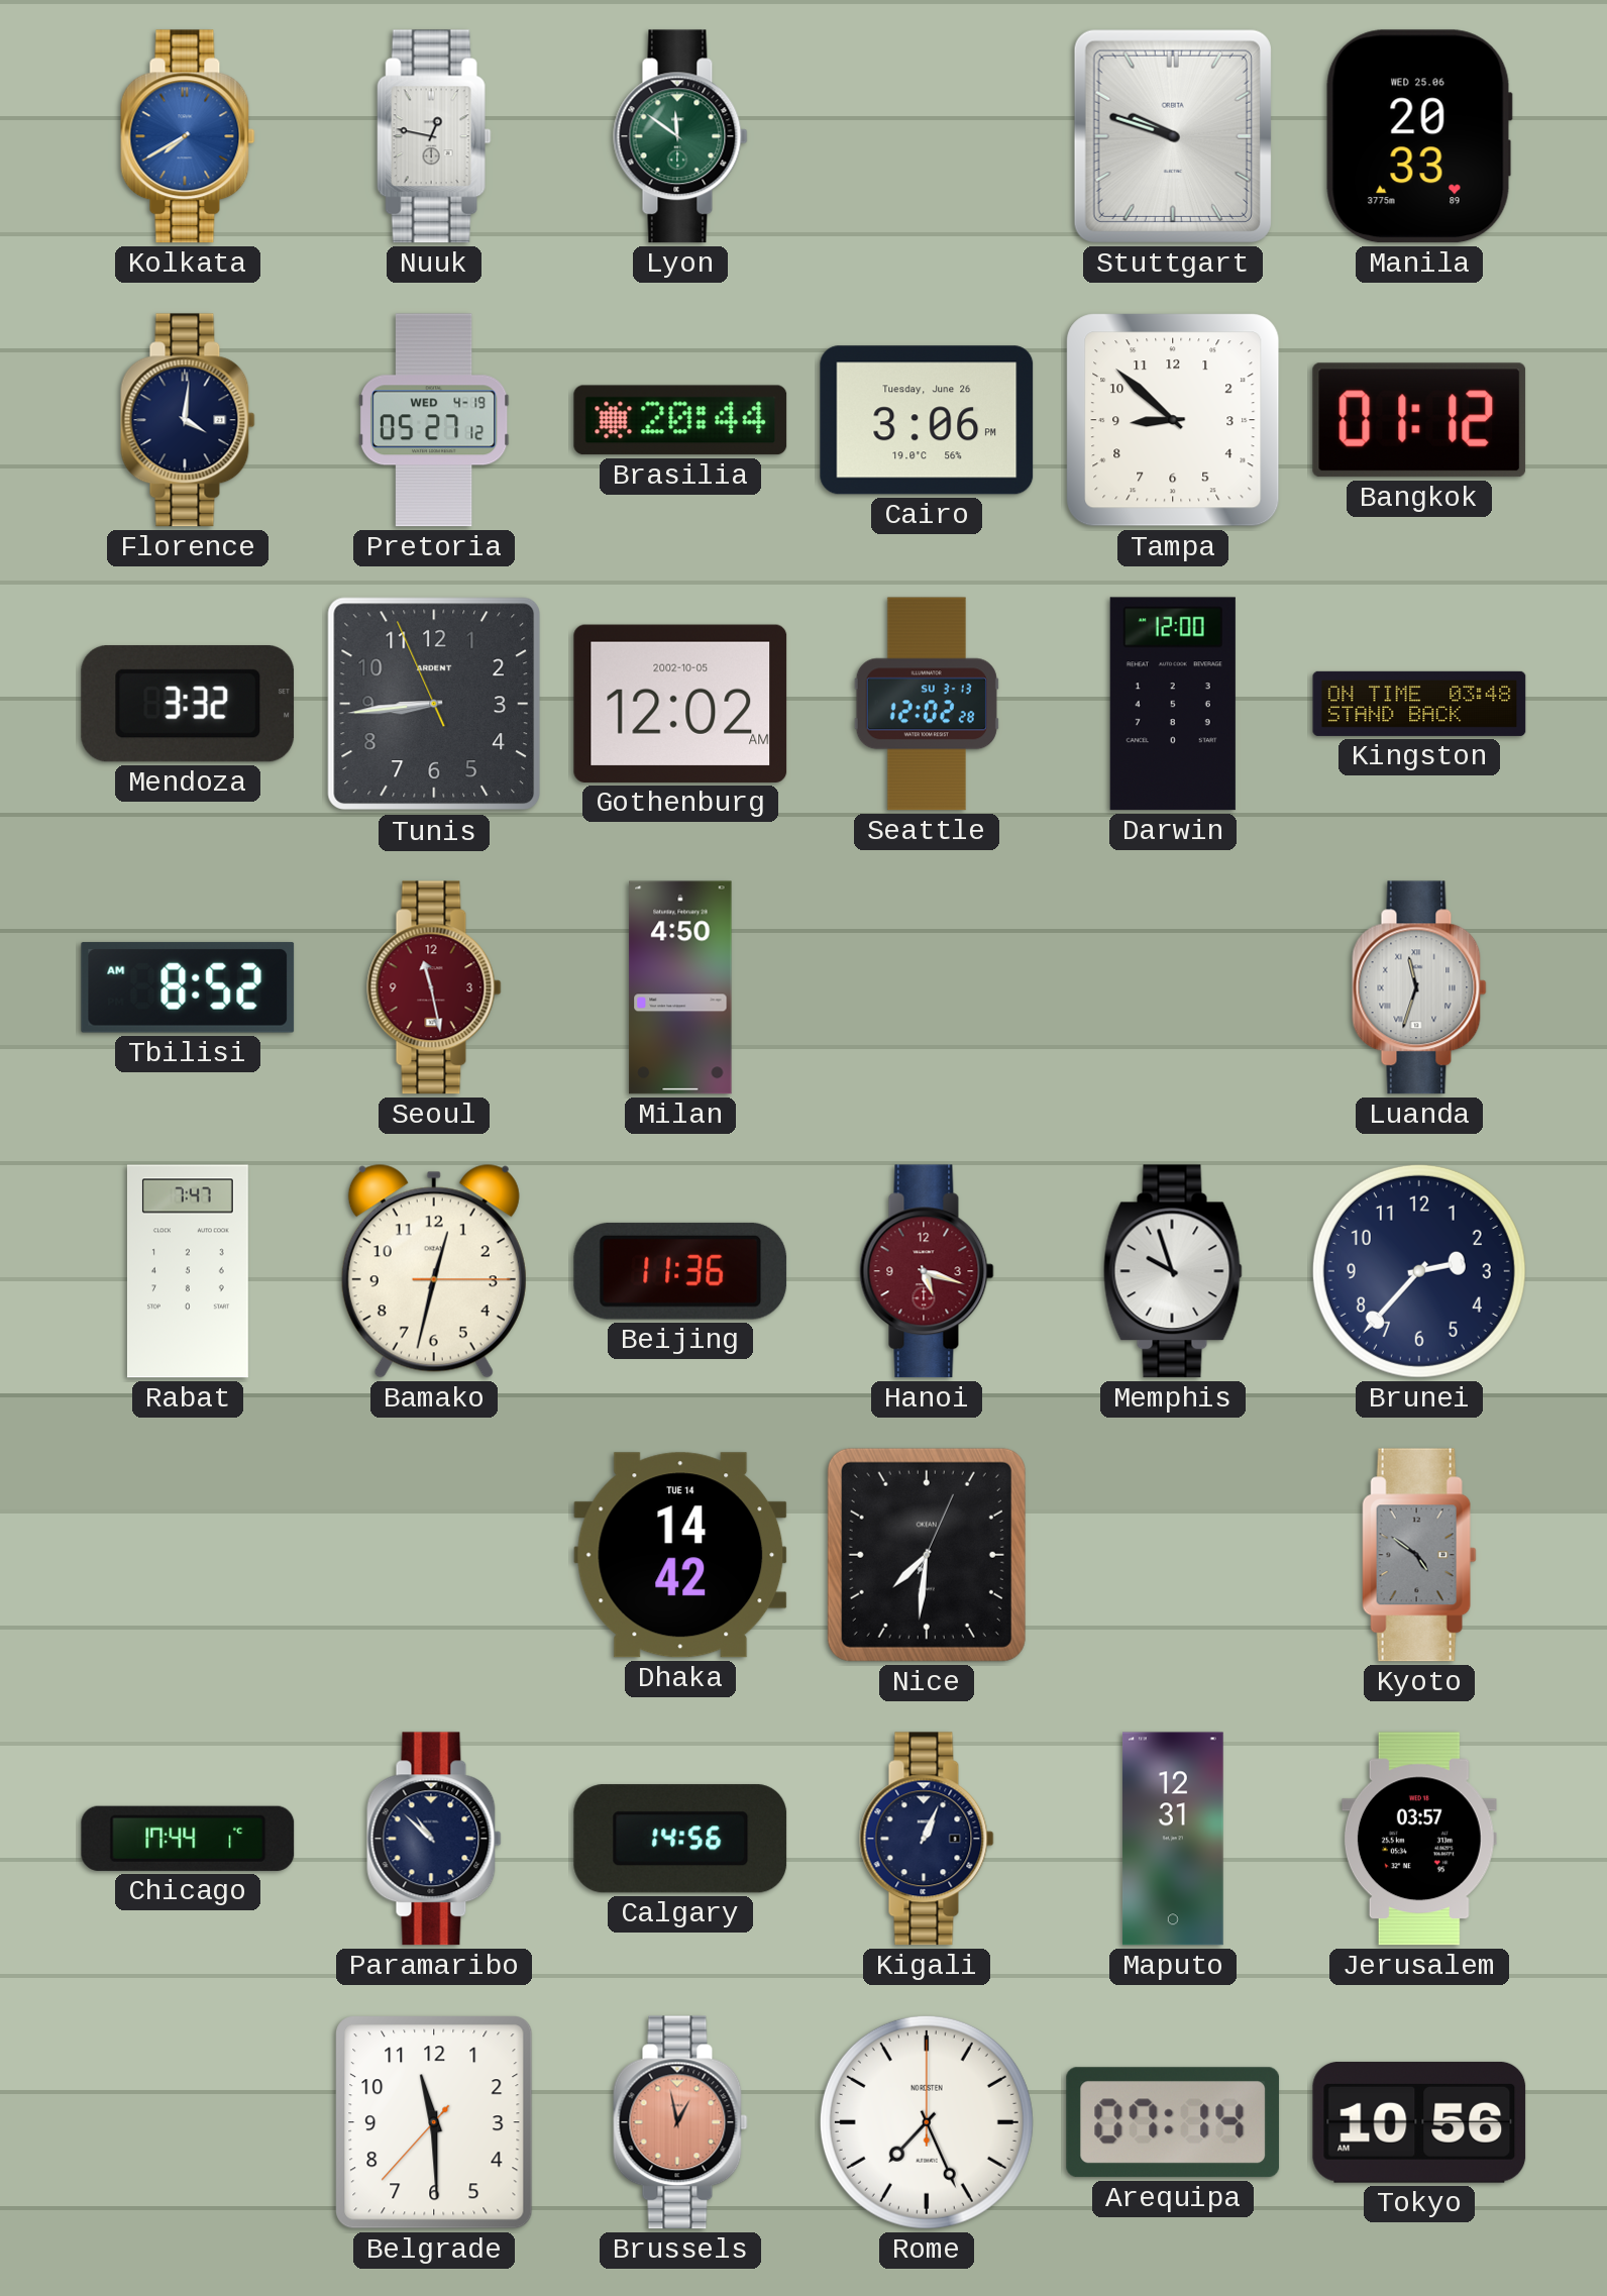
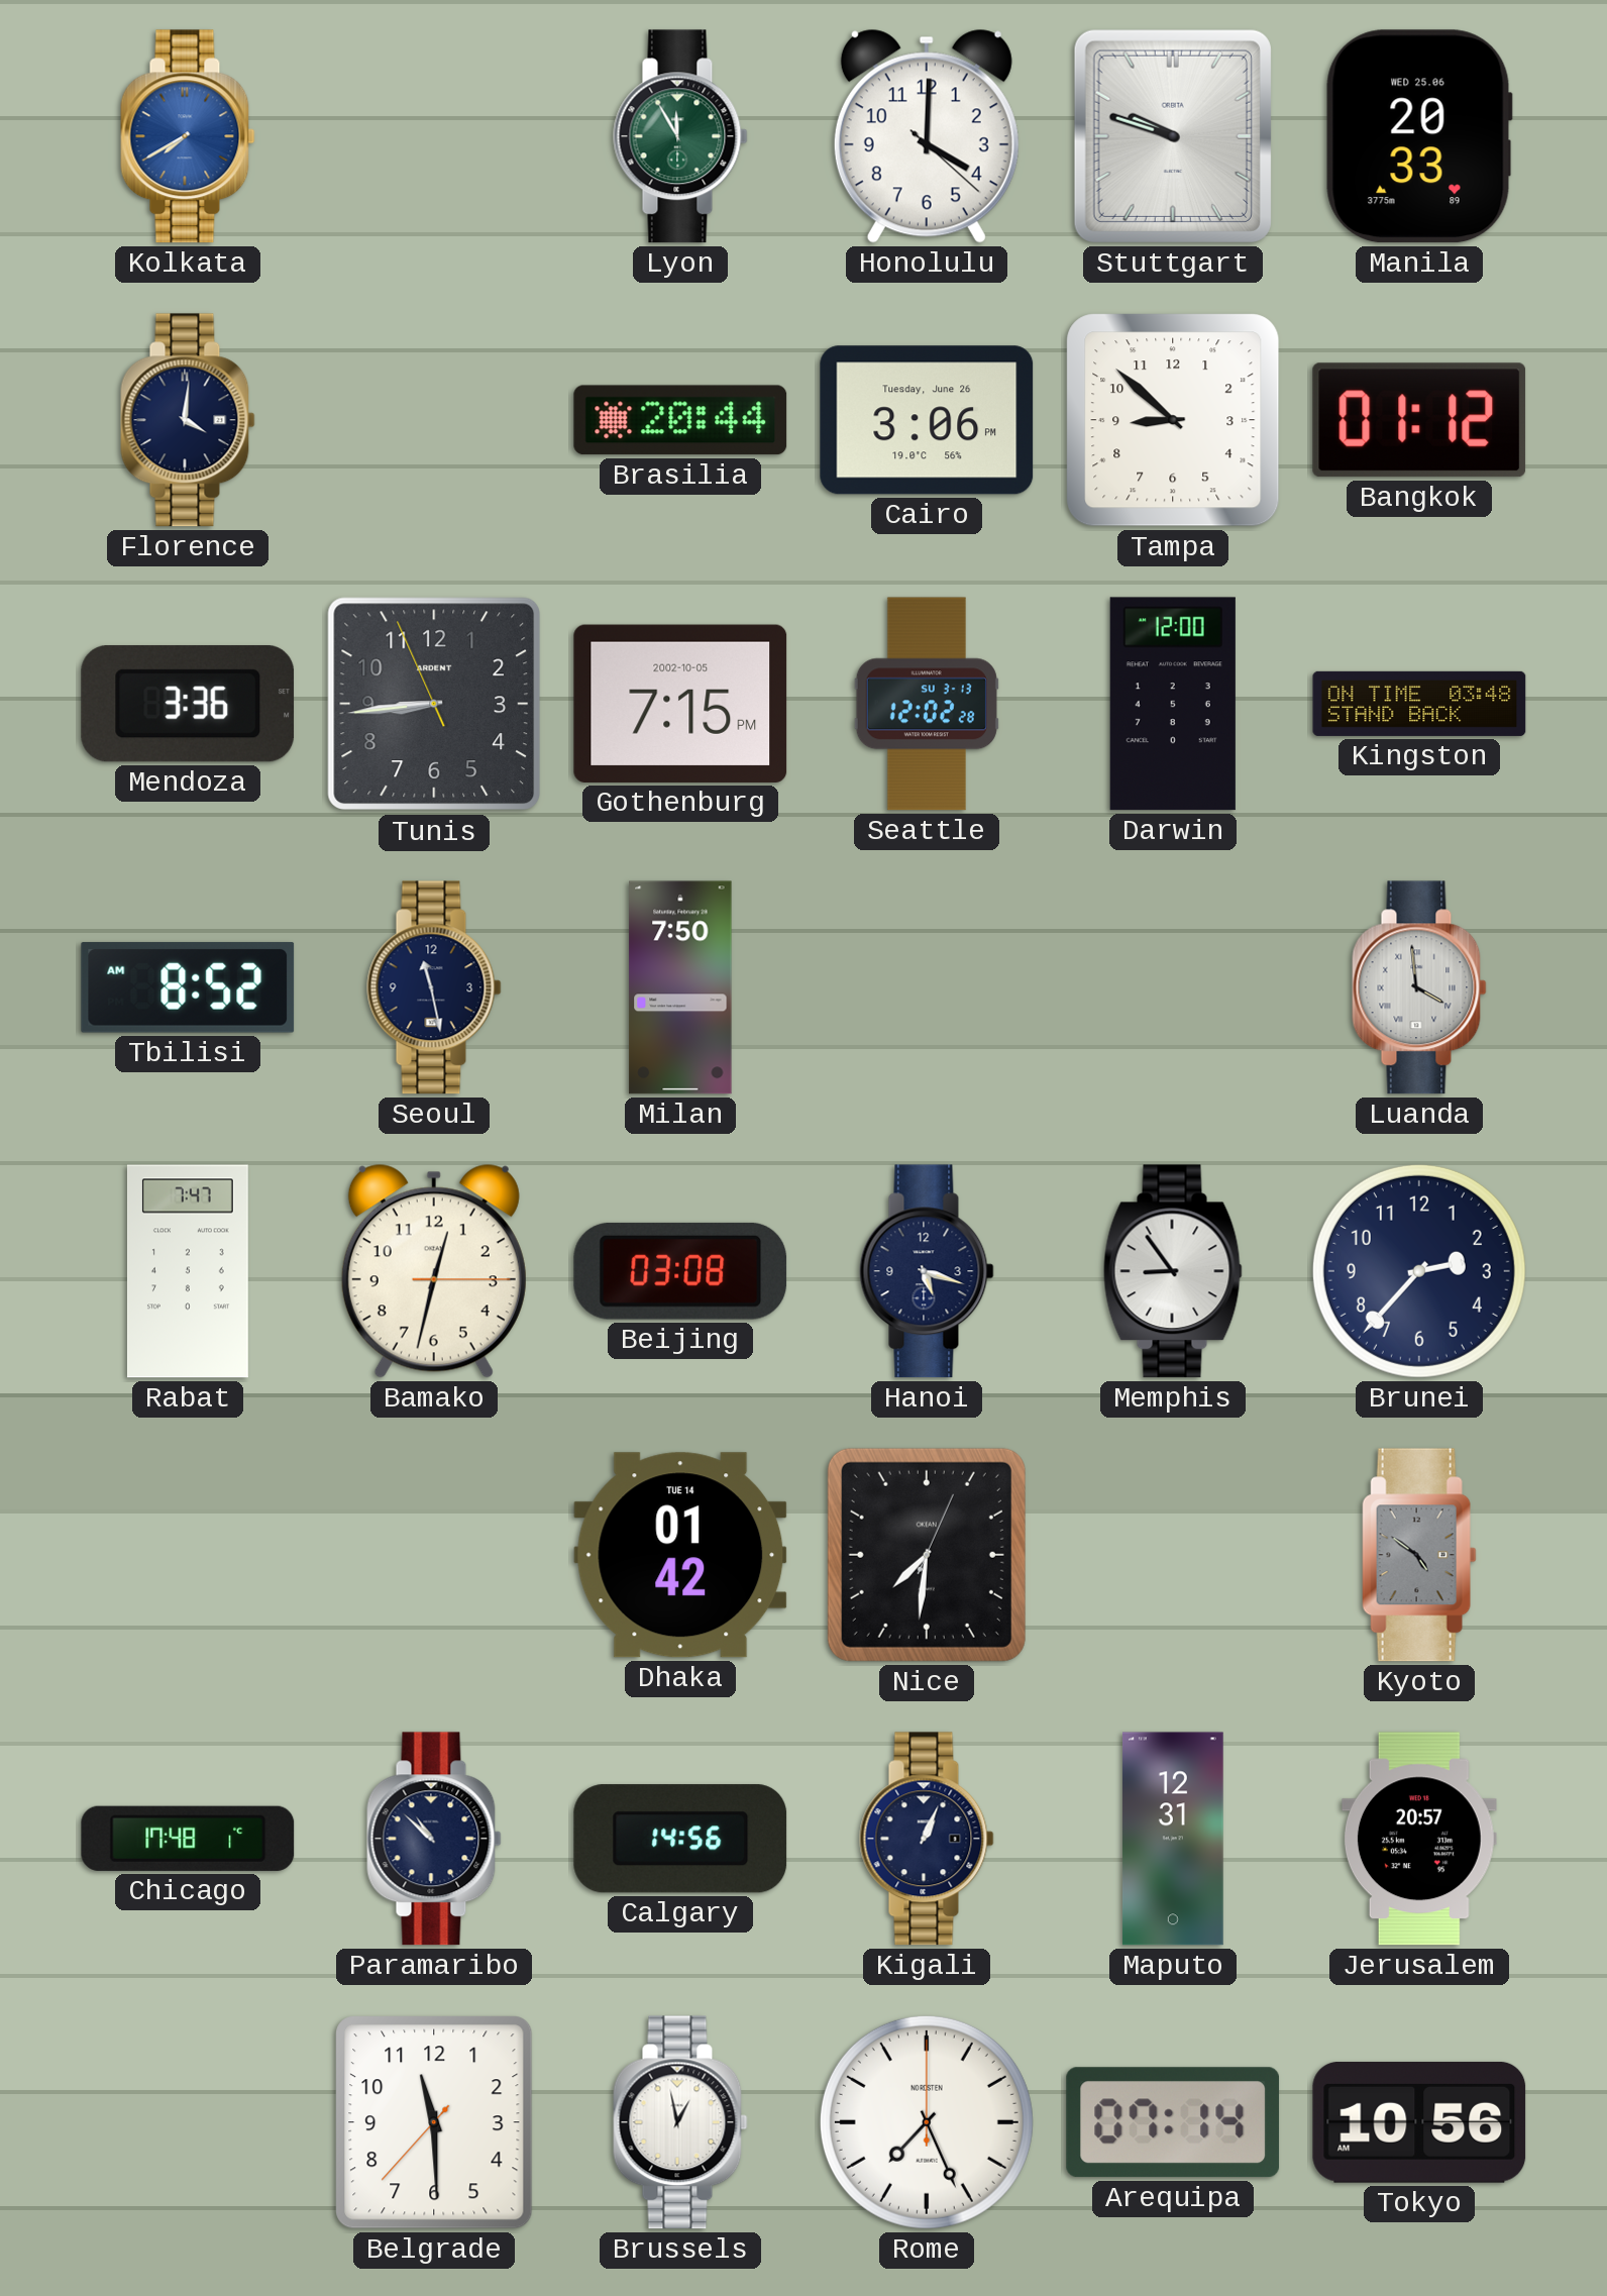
Nuuk: 12:47 -> none
Lyon: 11:51 -> 11:55
Honolulu: none -> 4:00
Pretoria: 05:27 -> none
Mendoza: 3:32 -> 3:36
Gothenburg: 12:02 -> 7:15
Seoul dial: burgundy -> navy
Milan: 4:50 -> 7:50
Luanda: 11:33 -> 3:59
Beijing: 11:36 -> 03:08
Hanoi dial: burgundy -> navy
Memphis: 9:57 -> 8:54
Dhaka: 14:42 -> 01:42
Chicago: 17:44 -> 17:48
Jerusalem: 03:57 -> 20:57
Brussels dial: salmon -> white
